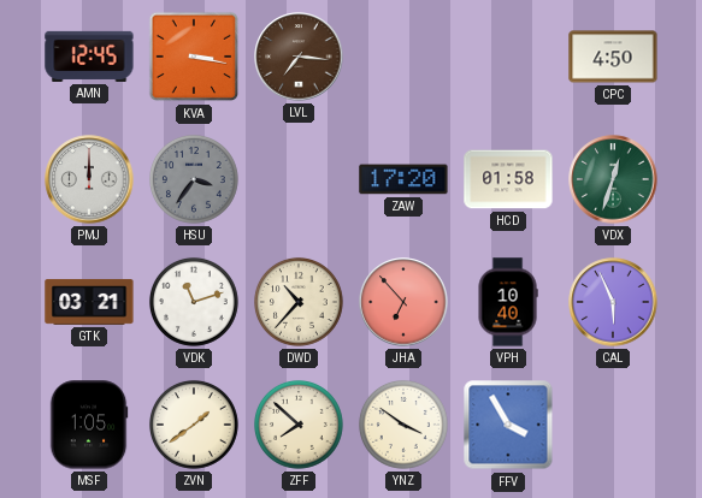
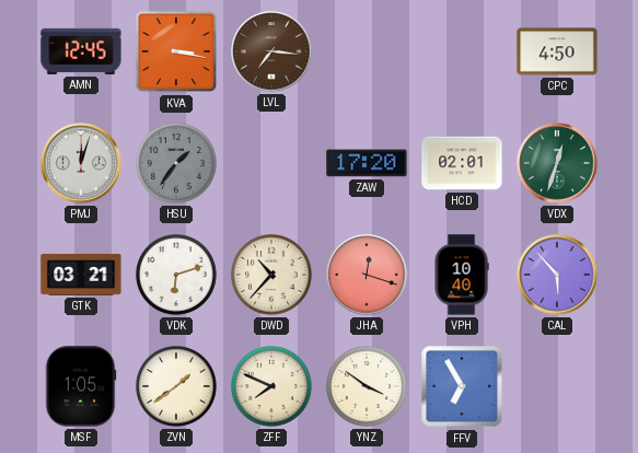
PMJ: 12:00 -> 12:03
HSU: 3:36 -> 1:36
HCD: 01:58 -> 02:01
VDK: 11:12 -> 6:12
JHA: 6:53 -> 12:18
CAL: 5:56 -> 5:53
ZFF: 7:52 -> 7:49
FFV: 3:55 -> 6:55
